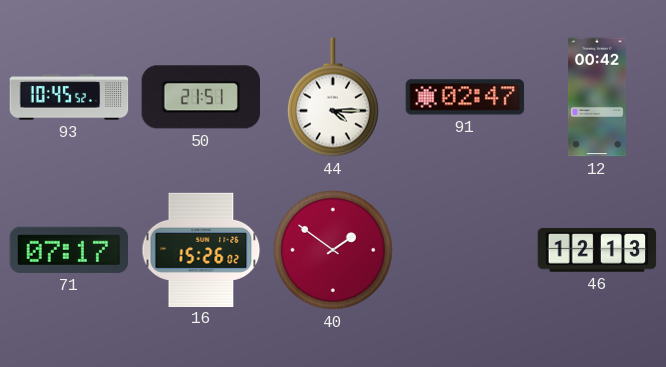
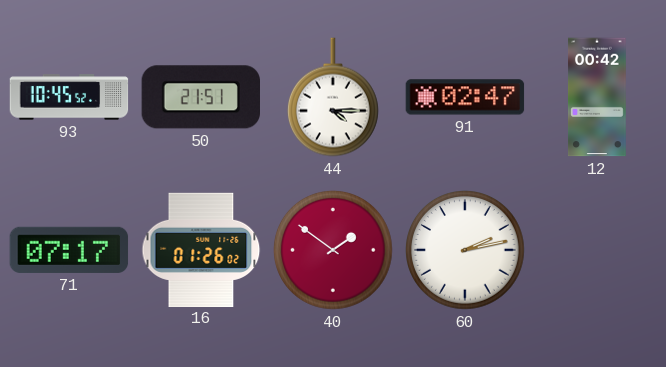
16: 15:26 -> 01:26
60: none -> 2:13
46: 12:13 -> none
